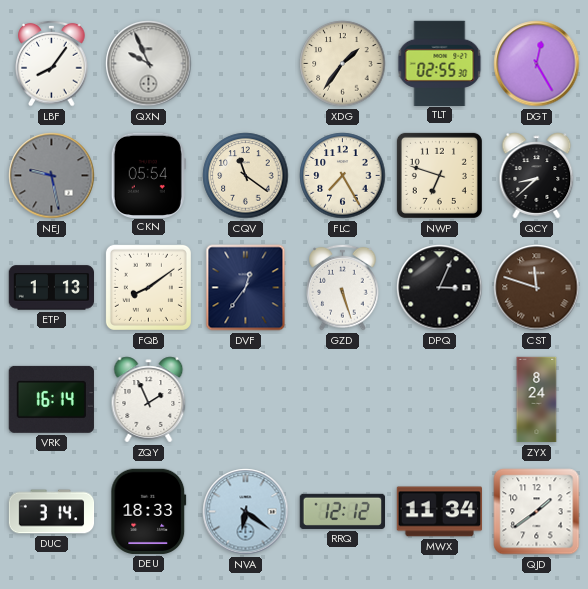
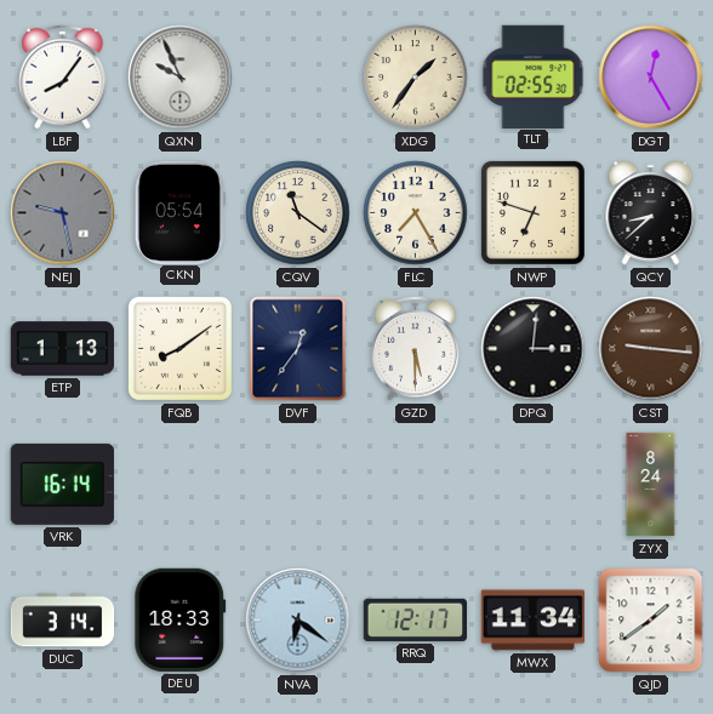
GZD: 5:27 -> 5:30
DPQ: 3:04 -> 3:01
CST: 11:48 -> 9:16
ZQY: 1:56 -> none
RRQ: 12:12 -> 12:17
